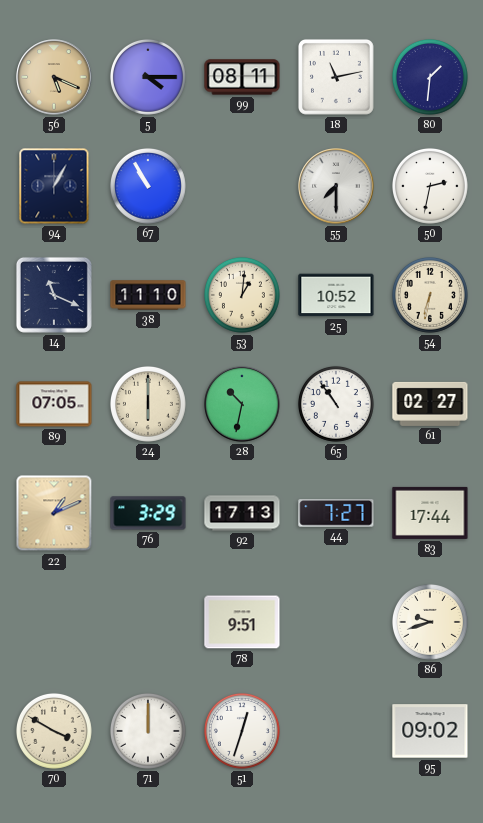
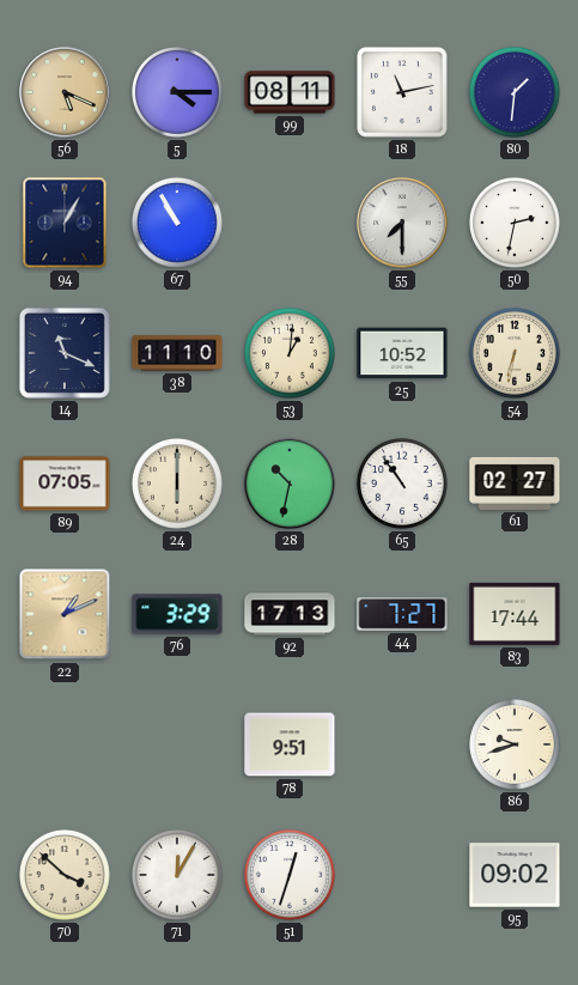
70: 3:50 -> 3:52
71: 12:00 -> 12:05
